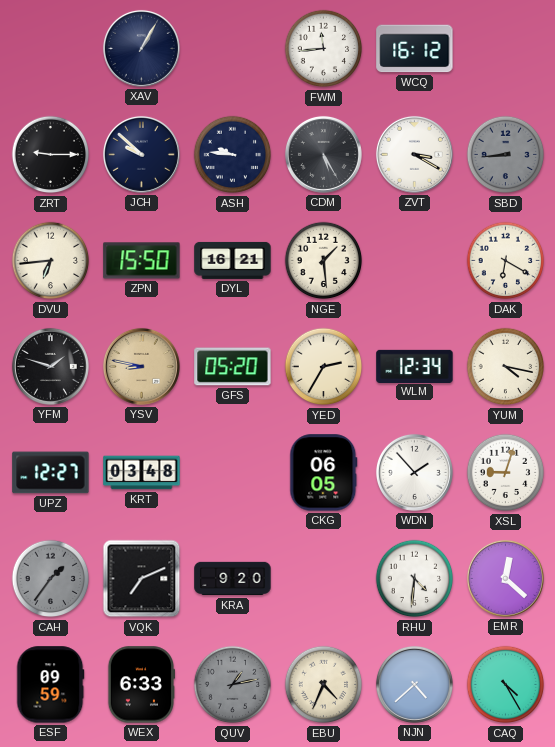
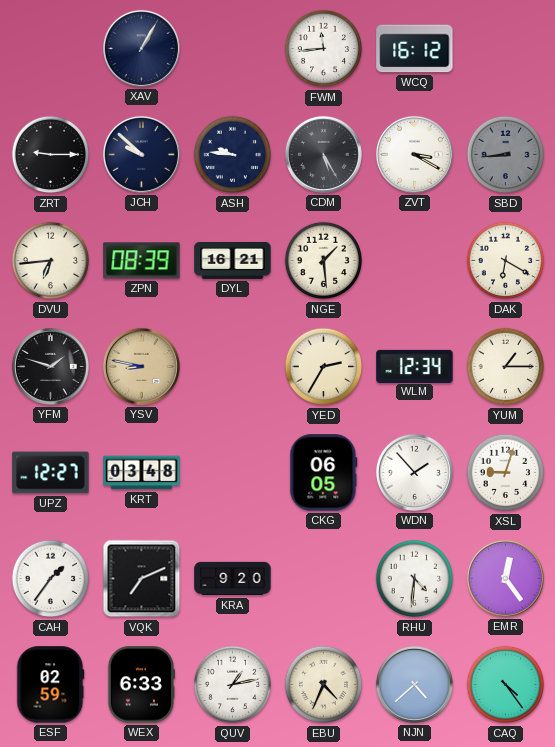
ZPN: 15:50 -> 08:39
GFS: 05:20 -> none
YUM: 4:17 -> 1:15
CAH dial: grey -> white
EMR: 12:22 -> 12:24
ESF: 09:59 -> 02:59
QUV dial: grey -> white
CAQ: 4:25 -> 4:24
